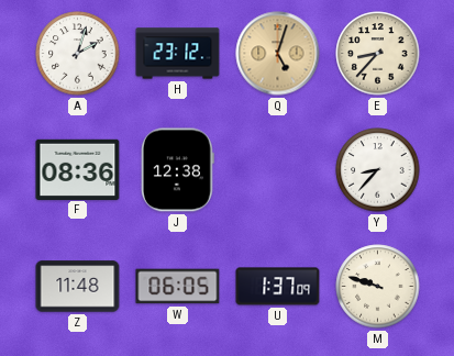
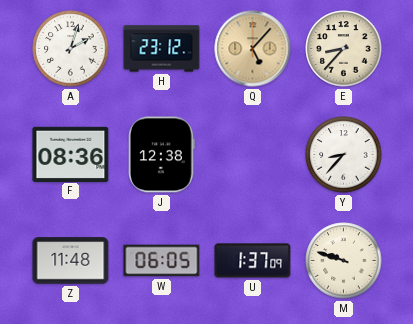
Q: 5:03 -> 5:07
